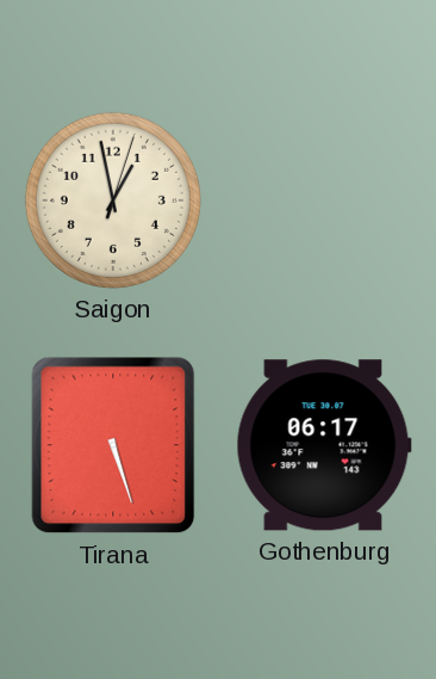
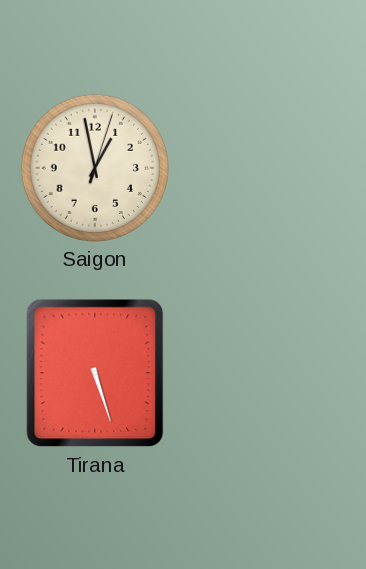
Gothenburg: 06:17 -> none
